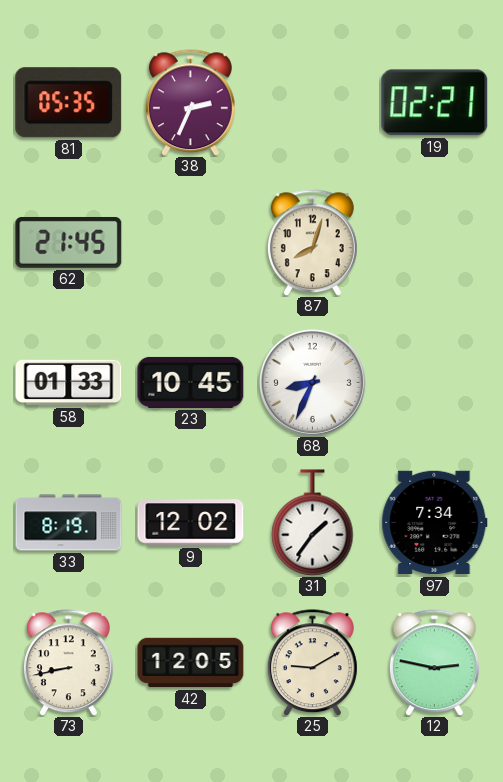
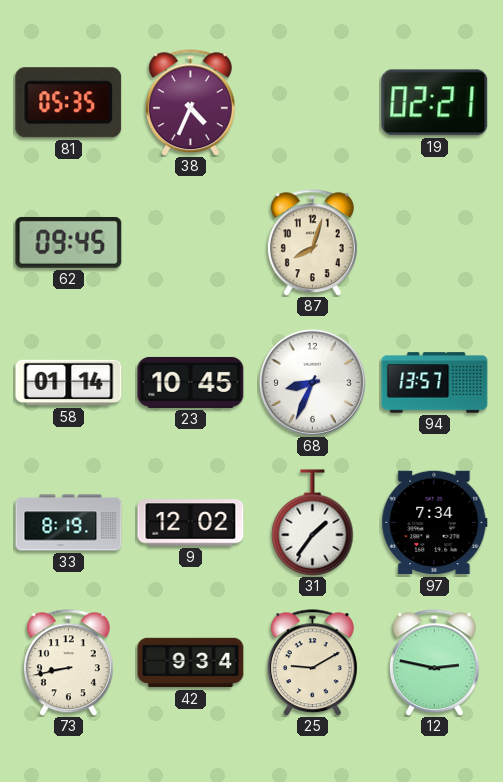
38: 2:34 -> 4:34
62: 21:45 -> 09:45
58: 01:33 -> 01:14
94: none -> 13:57
42: 12:05 -> 9:34
